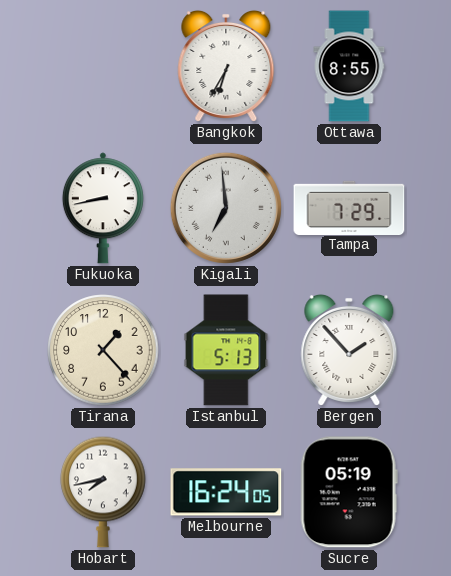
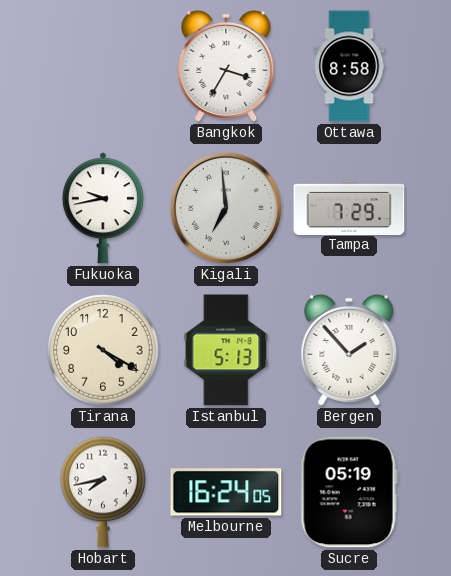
Bangkok: 6:35 -> 3:35
Ottawa: 8:55 -> 8:58
Fukuoka: 8:43 -> 9:43
Tirana: 1:23 -> 4:20
